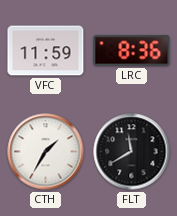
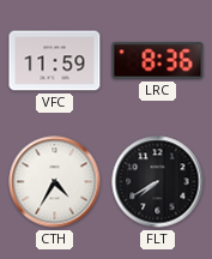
CTH: 1:35 -> 4:35
FLT: 11:40 -> 7:40
